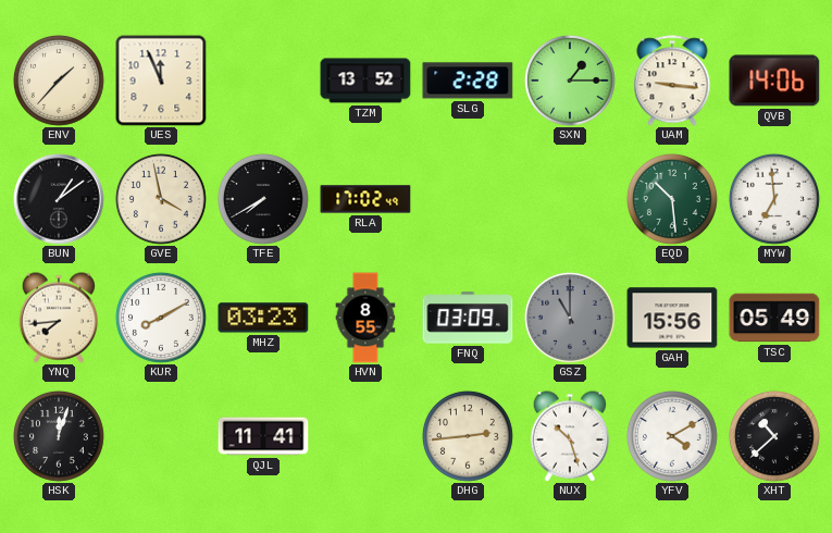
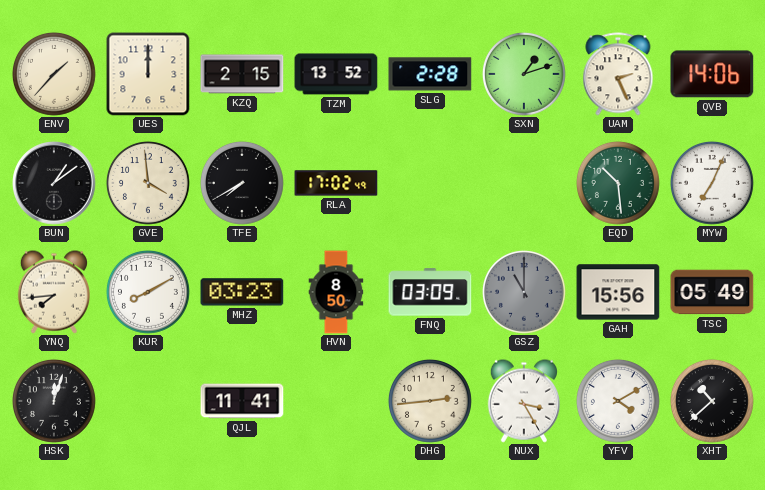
UES: 11:56 -> 12:00
KZQ: none -> 2:15
SXN: 1:15 -> 1:12
UAM: 9:16 -> 2:26
GVE: 3:58 -> 3:59
MYW: 6:59 -> 7:04
HVN: 8:55 -> 8:50
NUX: 10:27 -> 3:25
